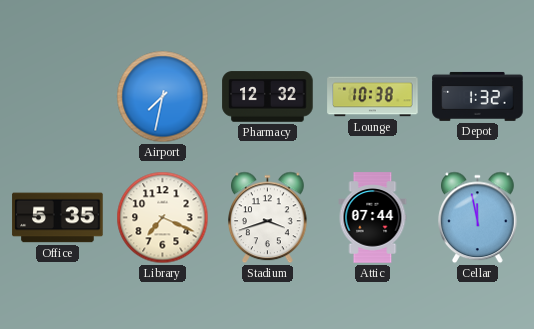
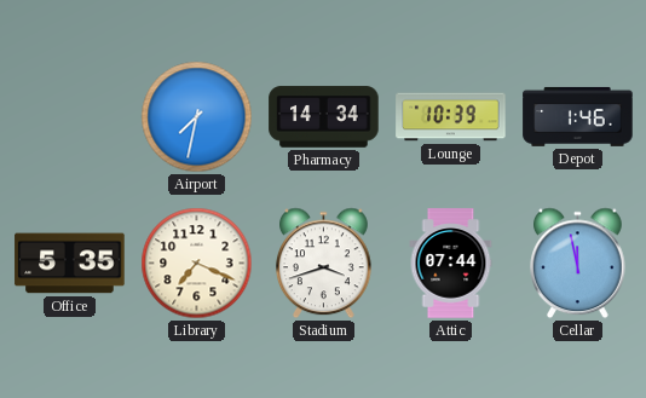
Pharmacy: 12:32 -> 14:34
Lounge: 10:38 -> 10:39
Depot: 1:32 -> 1:46
